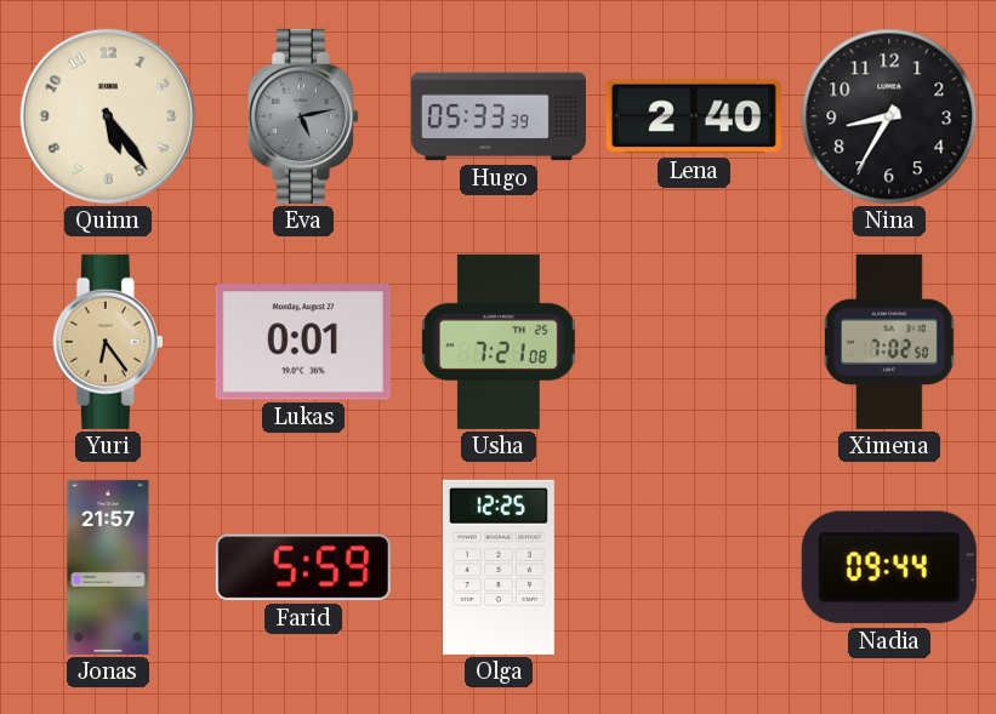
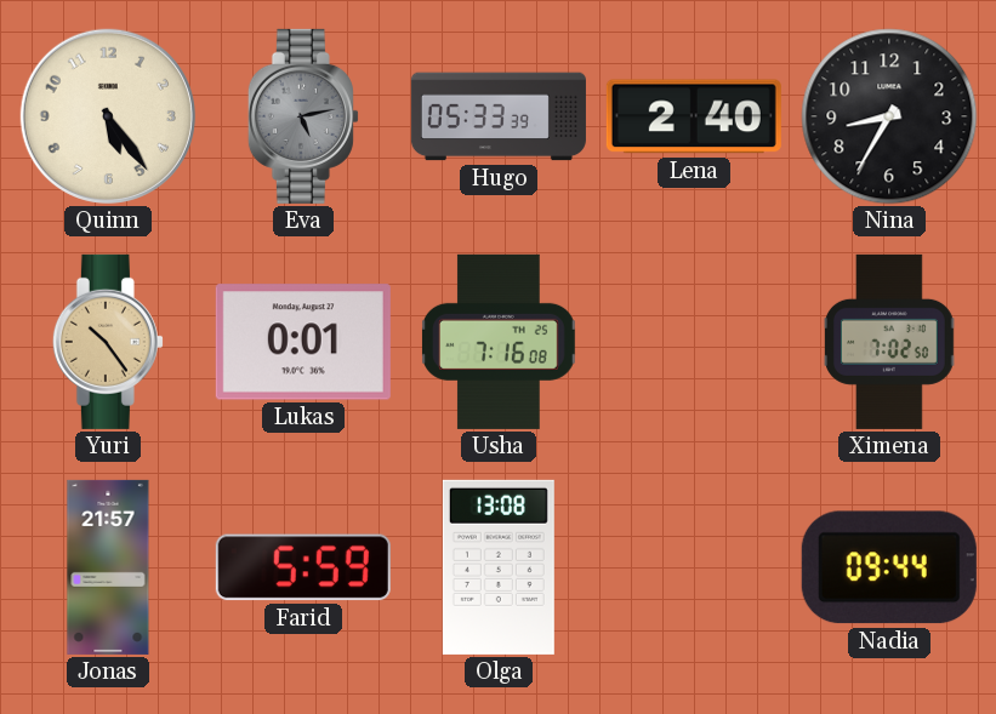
Yuri: 6:24 -> 10:24
Usha: 7:21 -> 7:16
Olga: 12:25 -> 13:08
